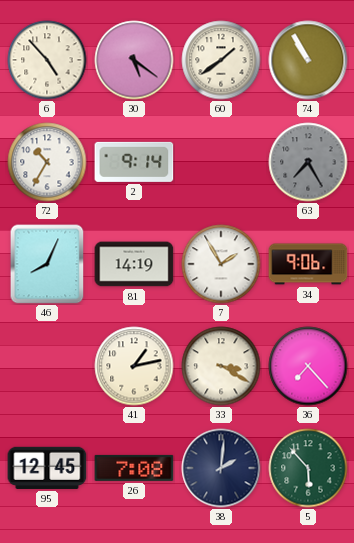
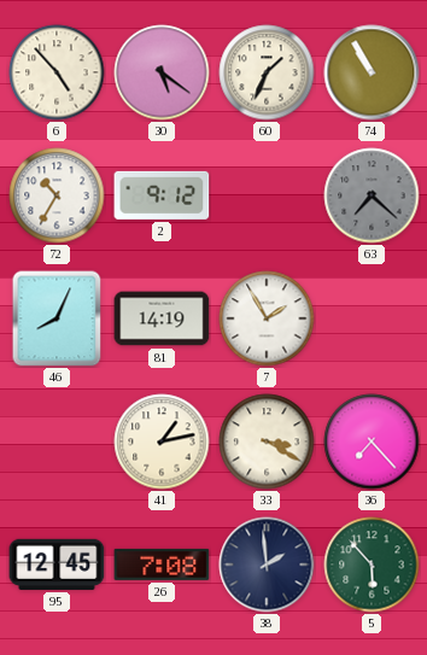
60: 1:39 -> 1:34
2: 9:14 -> 9:12
63: 7:25 -> 7:22
34: 9:06 -> none
38: 2:01 -> 1:59
